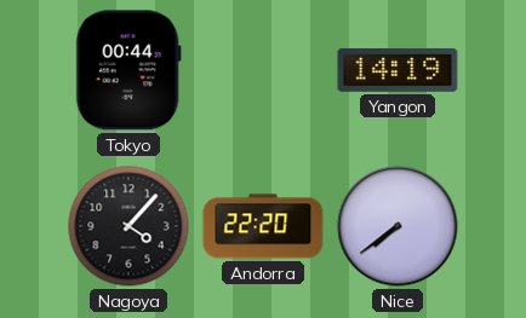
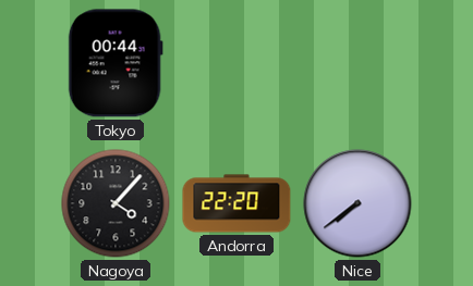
Yangon: 14:19 -> none
